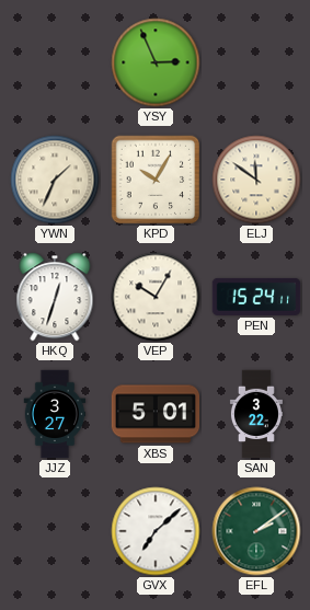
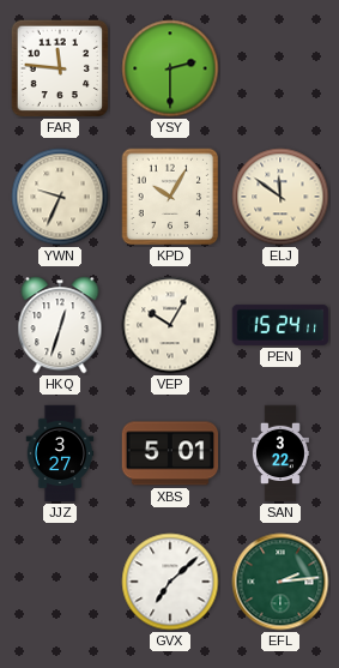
FAR: none -> 11:46
YSY: 2:56 -> 2:30
YWN: 1:34 -> 9:34
EFL: 2:09 -> 2:14
